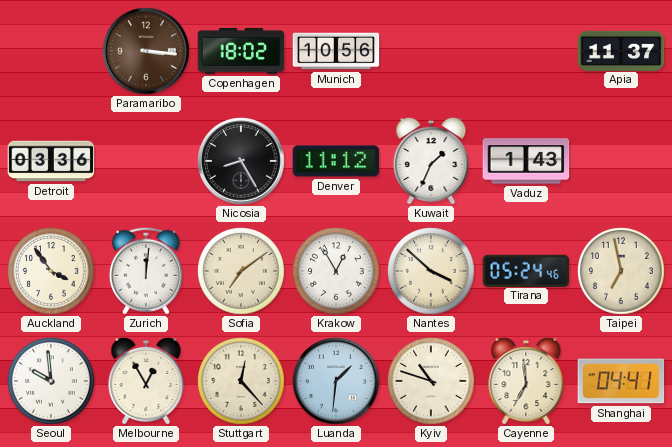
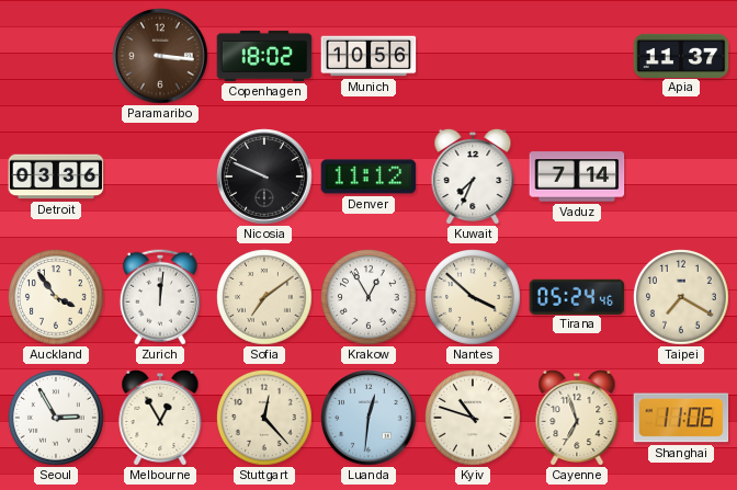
Nicosia: 8:25 -> 9:49
Kuwait: 1:34 -> 7:34
Vaduz: 1:43 -> 7:14
Taipei: 6:58 -> 7:20
Seoul: 9:59 -> 2:55
Luanda: 1:31 -> 12:31
Cayenne: 6:59 -> 6:57
Shanghai: 04:41 -> 11:06
